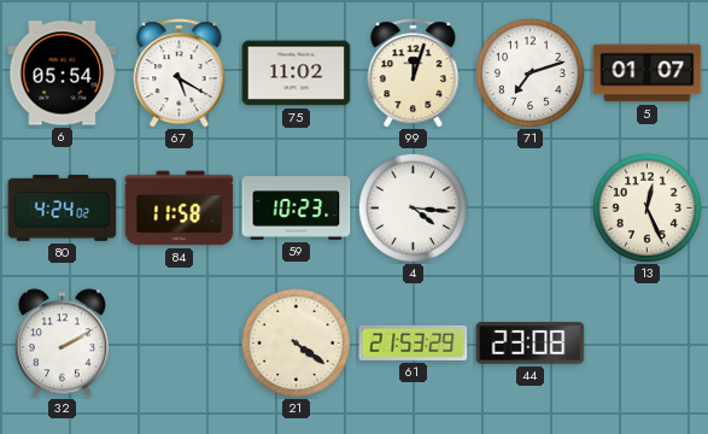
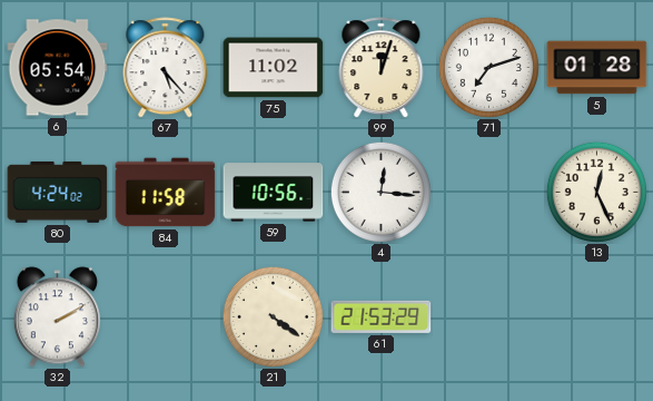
67: 5:20 -> 5:23
5: 01:07 -> 01:28
59: 10:23 -> 10:56
4: 4:16 -> 12:16
44: 23:08 -> none
